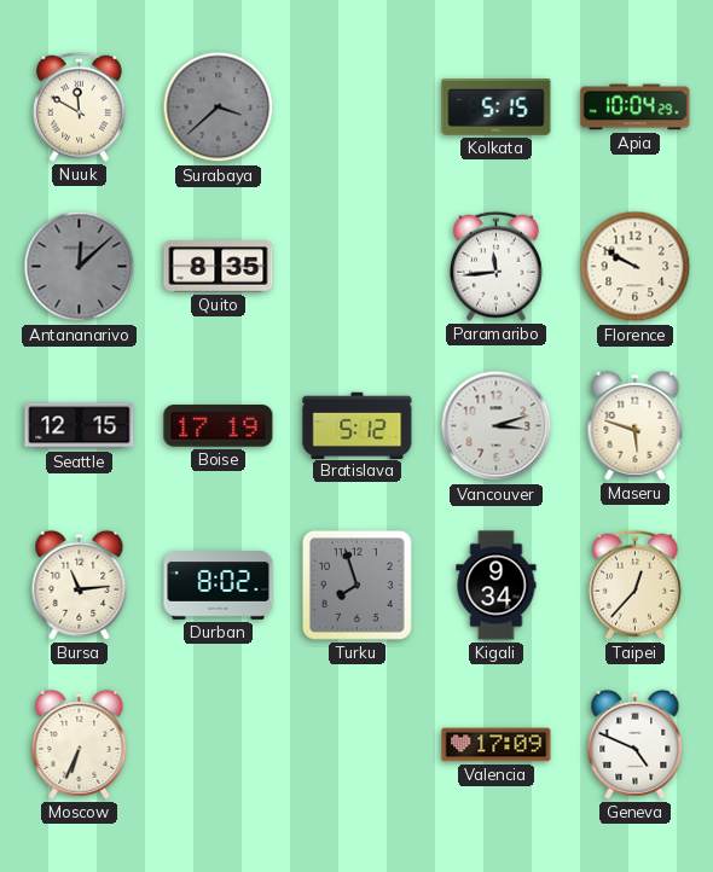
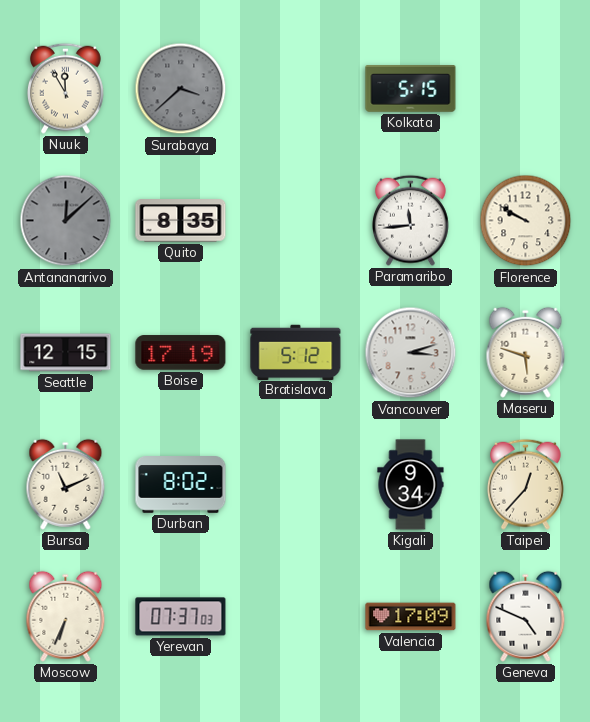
Nuuk: 11:50 -> 11:55
Apia: 10:04 -> none
Bursa: 11:14 -> 11:11
Turku: 7:57 -> none
Yerevan: none -> 07:37
